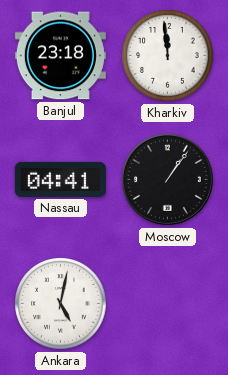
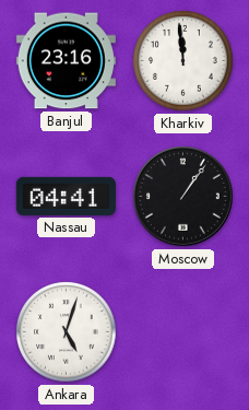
Banjul: 23:18 -> 23:16
Ankara: 5:02 -> 5:03
